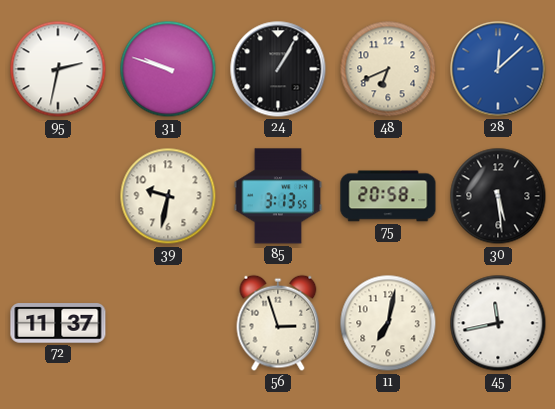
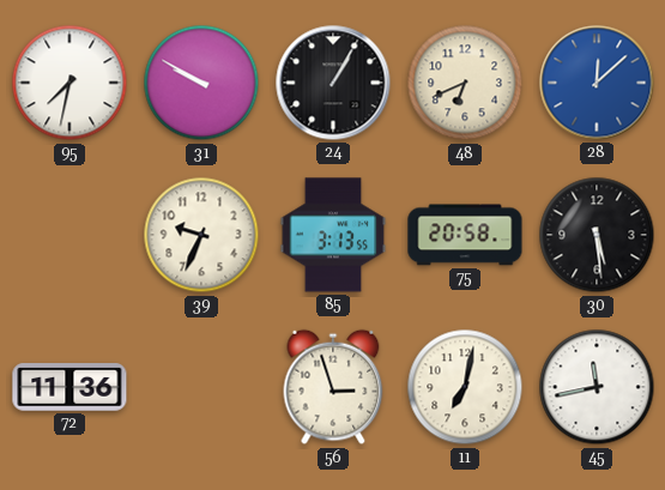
95: 2:32 -> 7:32
31: 9:48 -> 9:50
39: 9:32 -> 9:34
72: 11:37 -> 11:36
